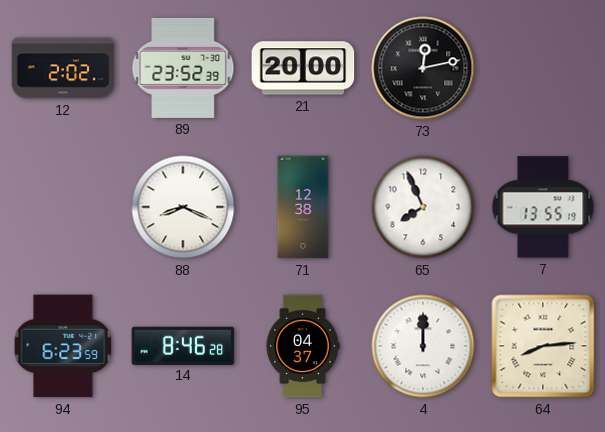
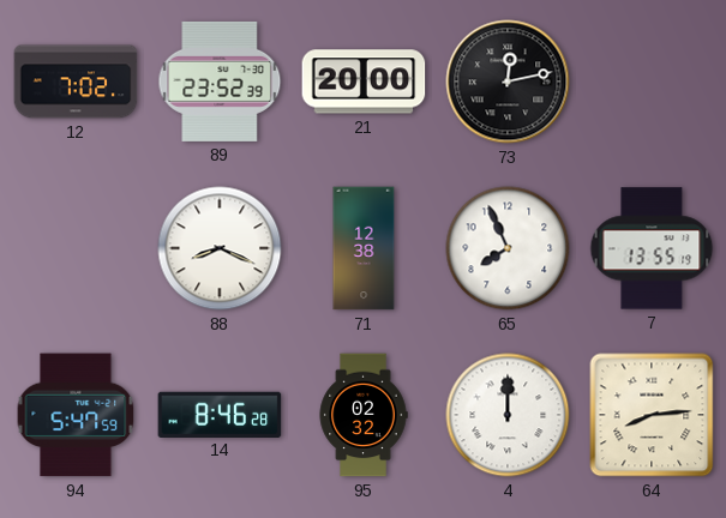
12: 2:02 -> 7:02
94: 6:23 -> 5:47
95: 04:37 -> 02:32
